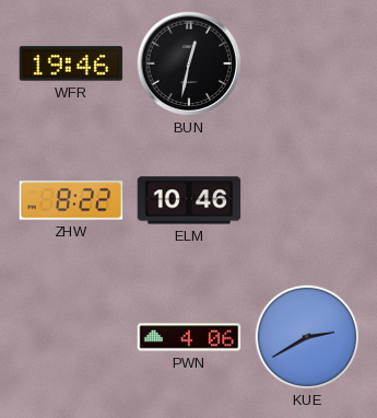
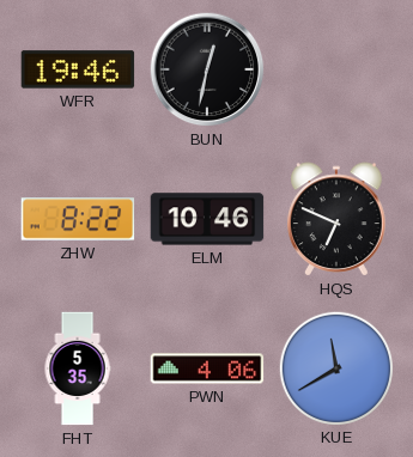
HQS: none -> 6:49
FHT: none -> 5:35
KUE: 2:40 -> 11:40
